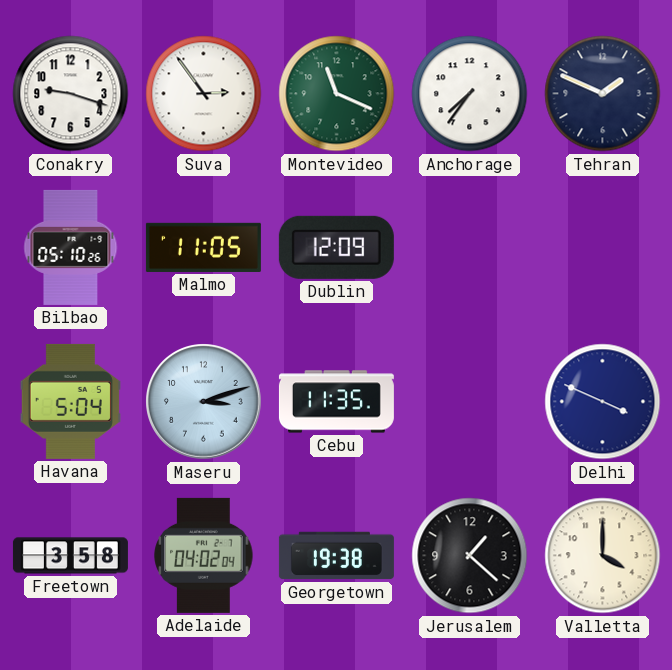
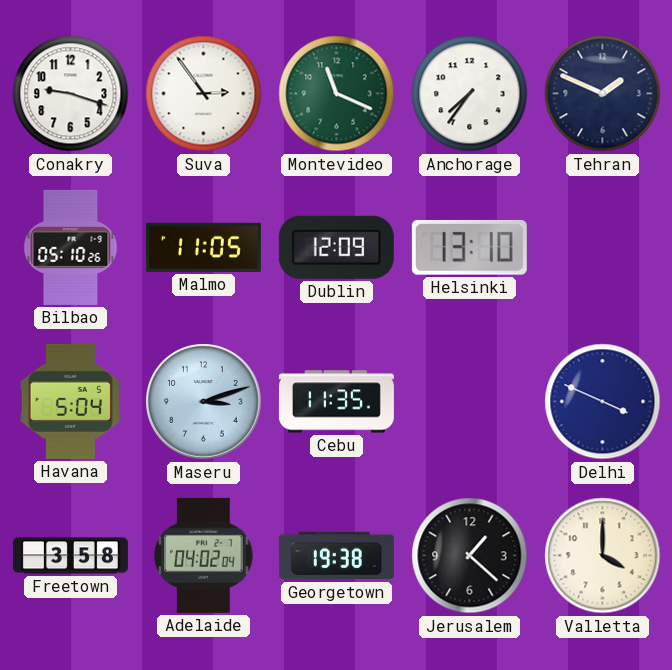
Helsinki: none -> 13:10
